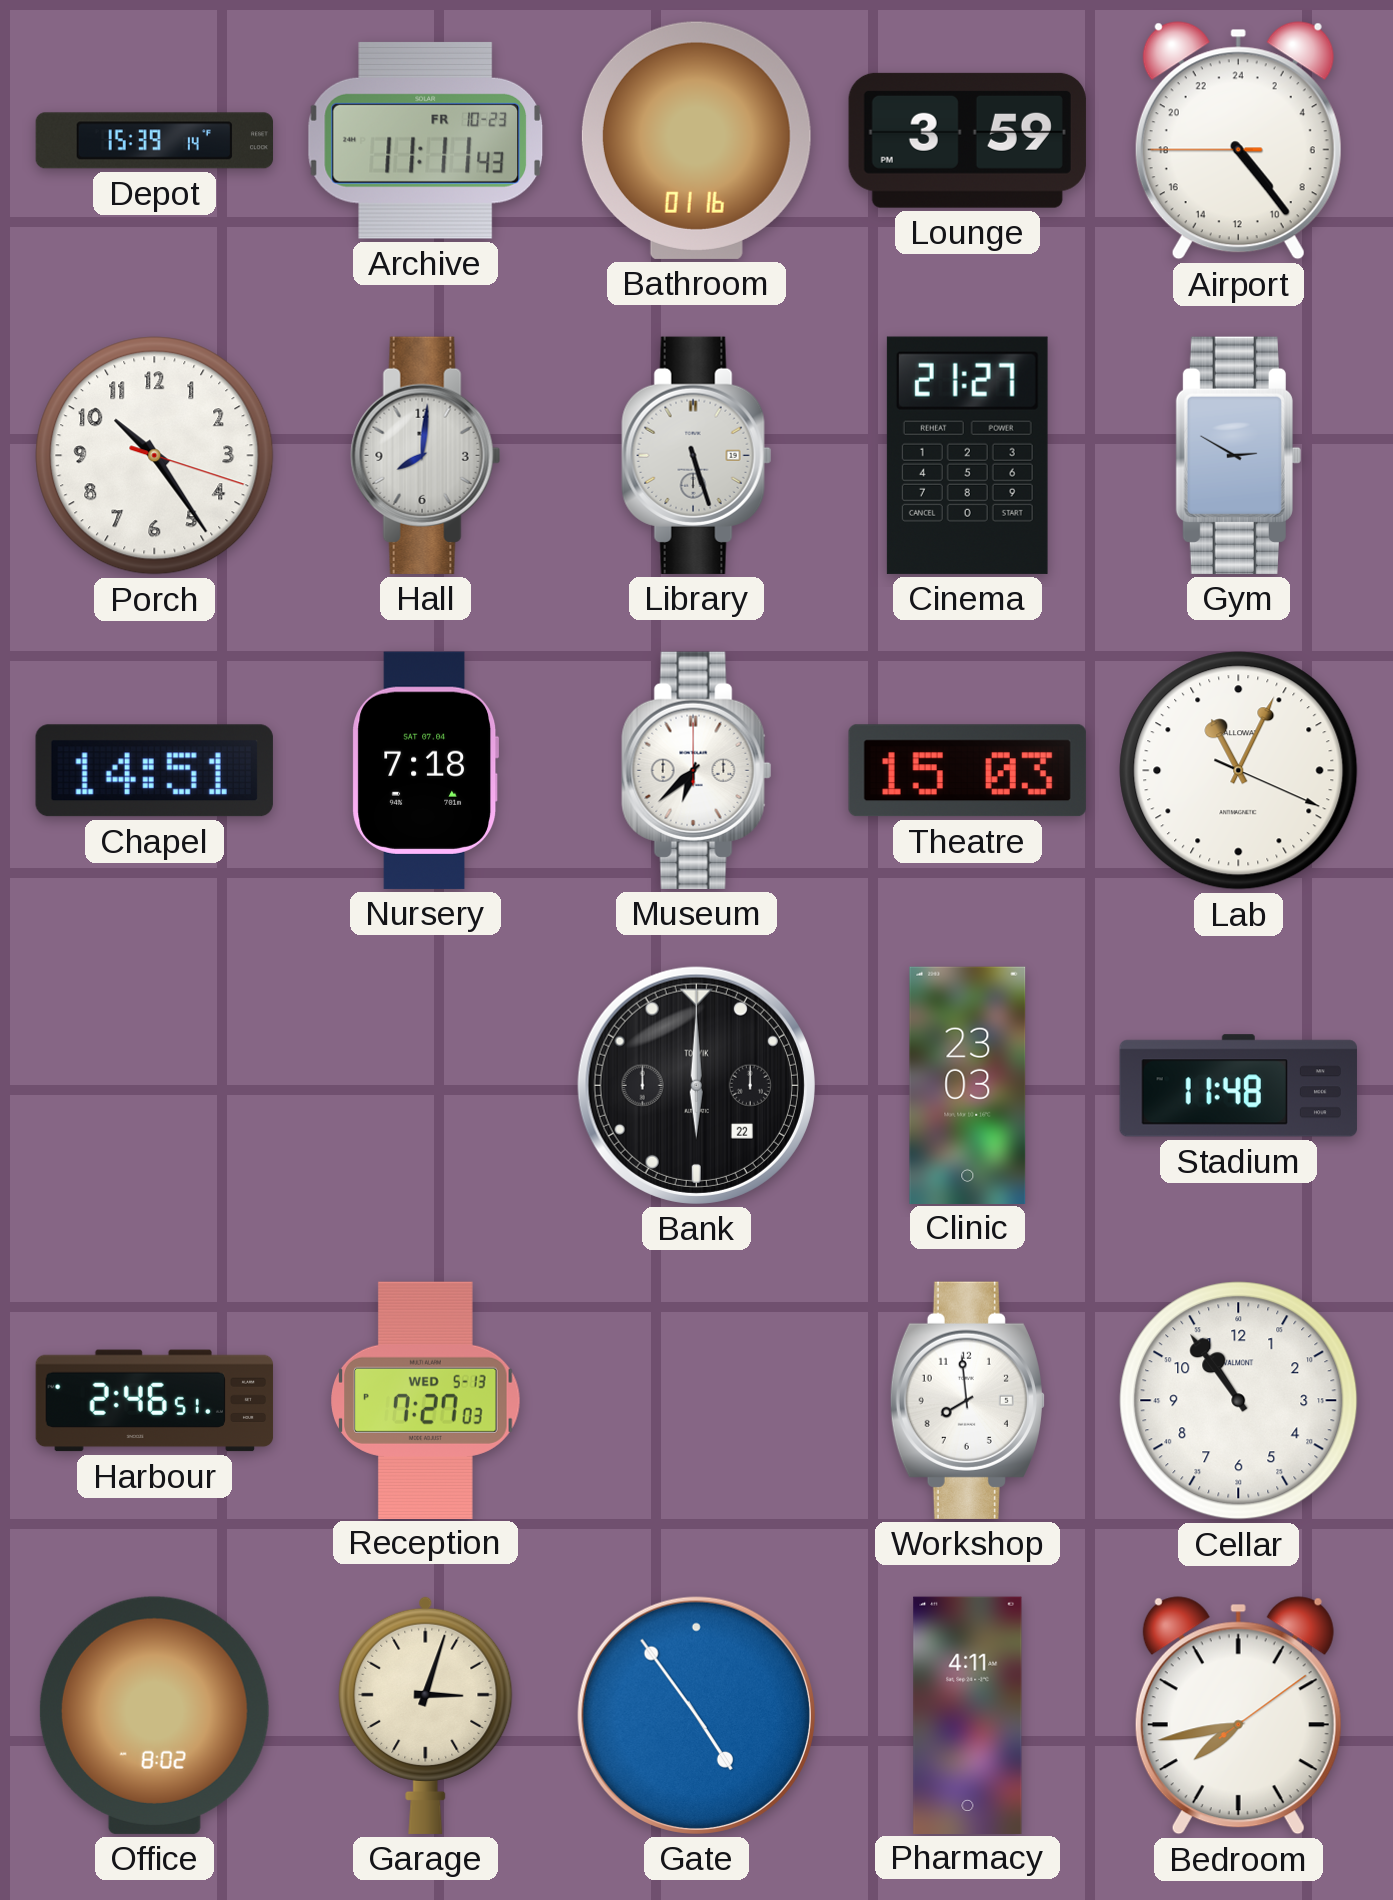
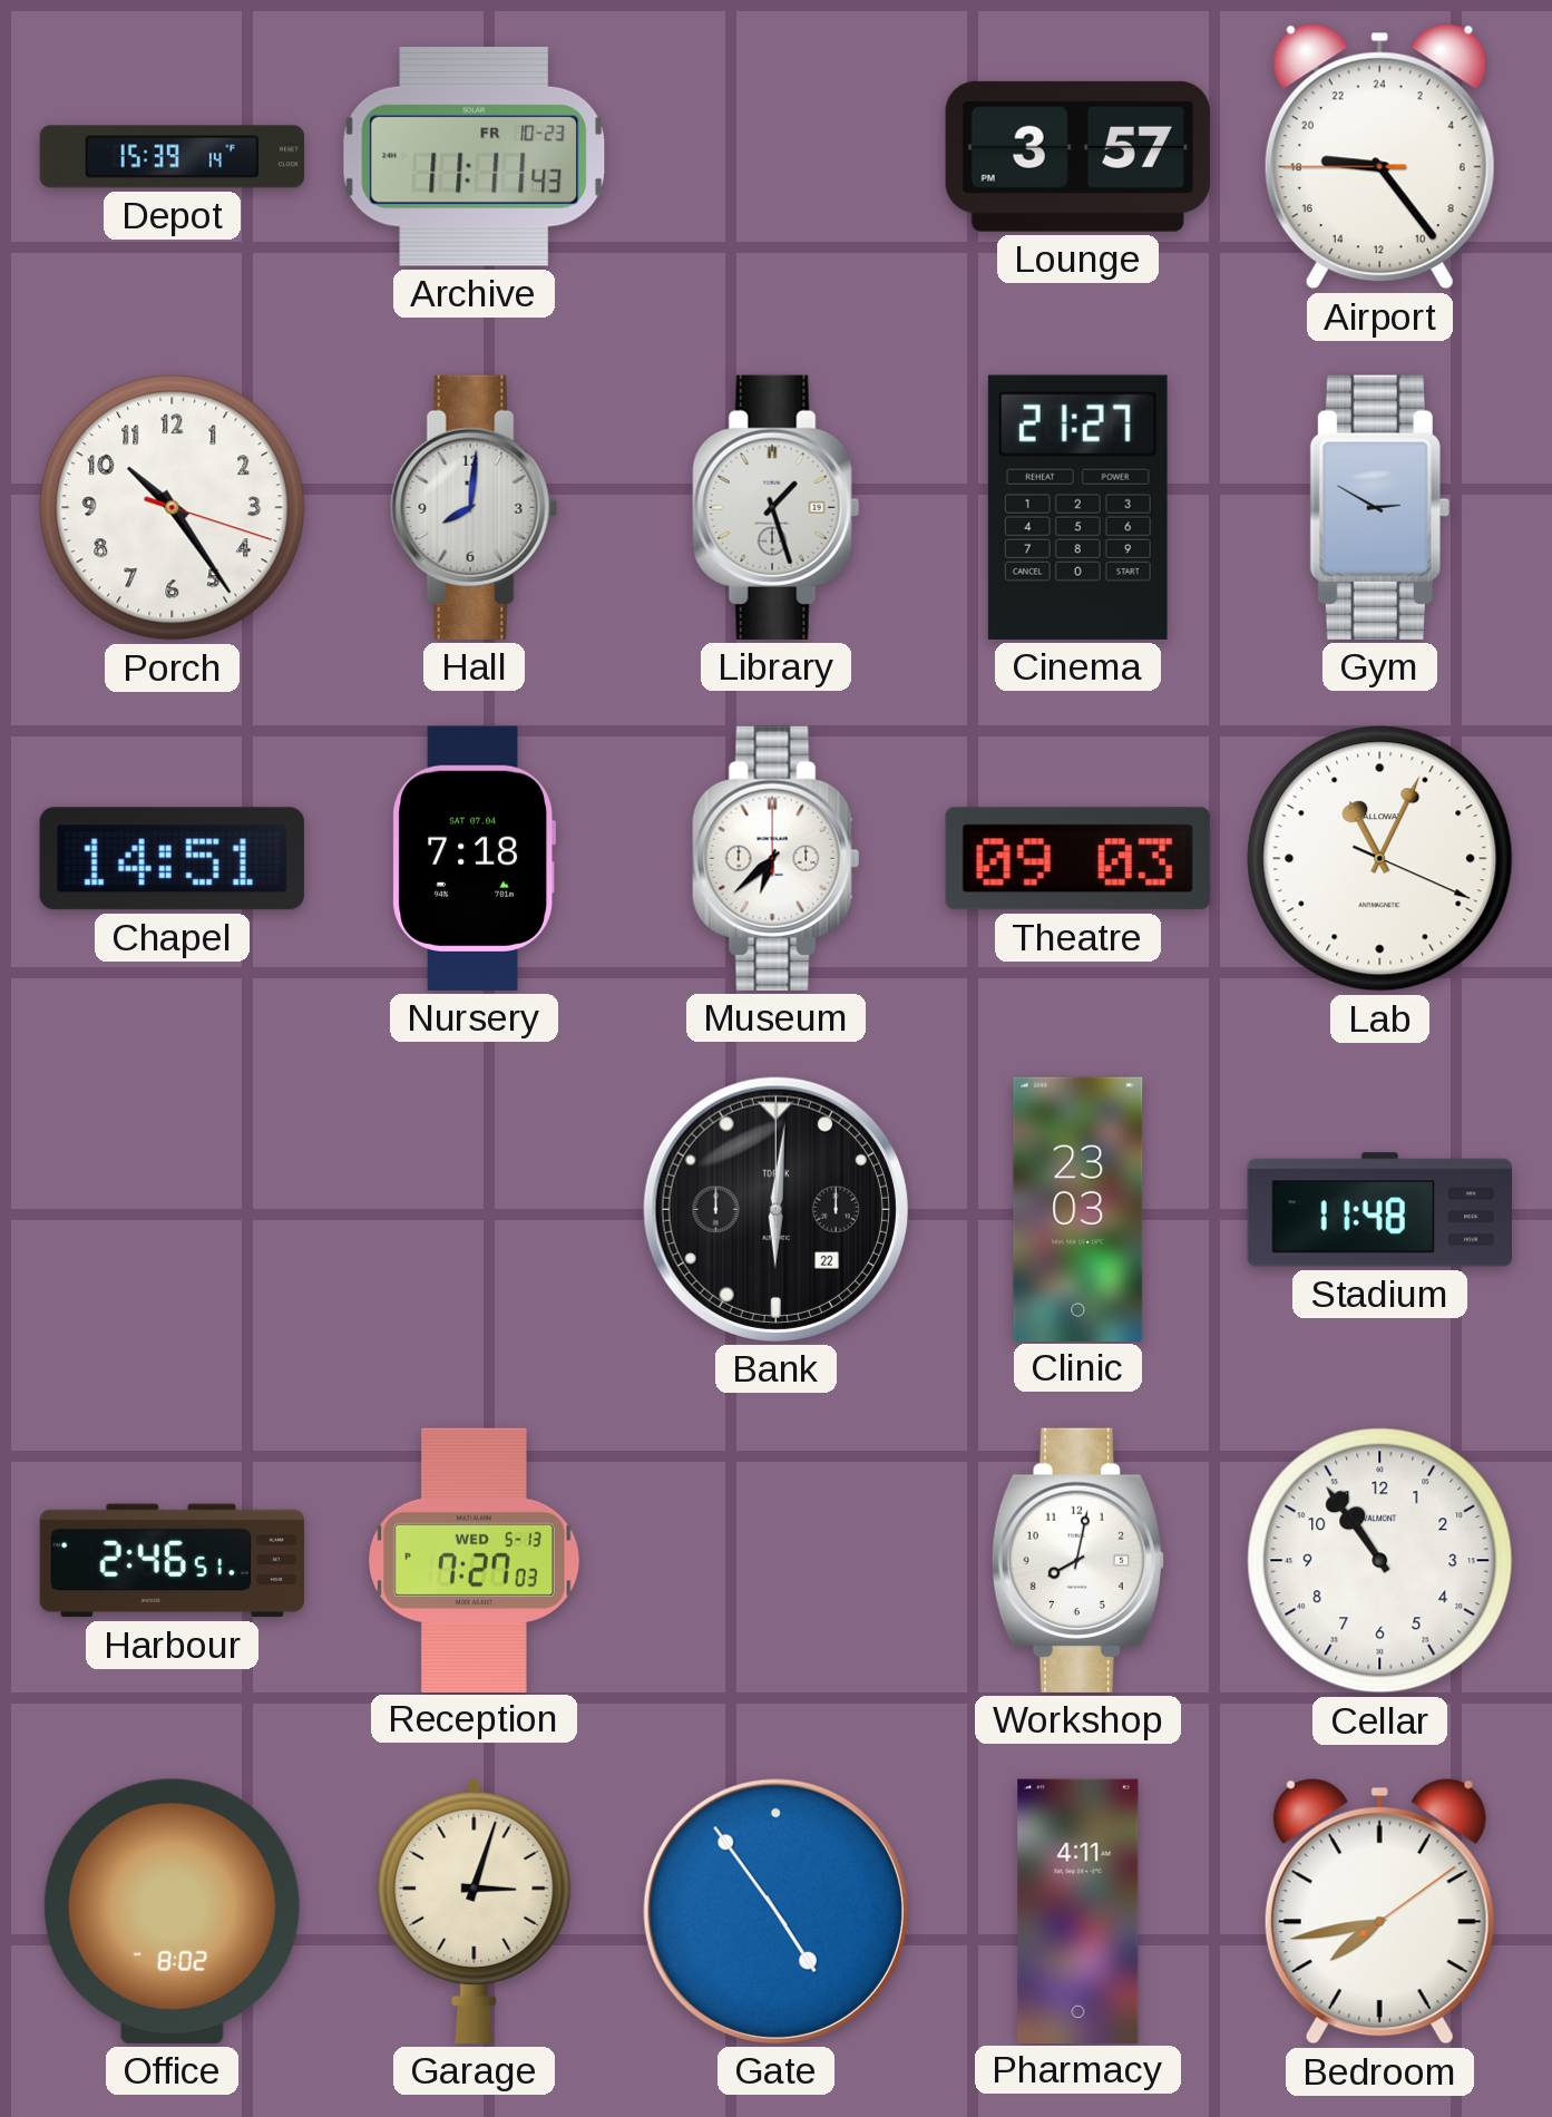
Bathroom: 01:16 -> none
Lounge: 3:59 -> 3:57
Airport: 9:23 -> 18:23
Library: 5:27 -> 1:27
Theatre: 15:03 -> 09:03
Bank: 6:00 -> 6:01
Workshop: 7:59 -> 8:02
